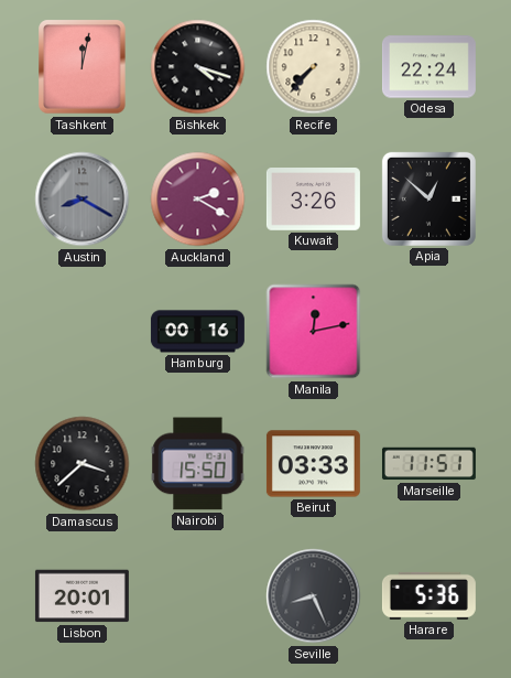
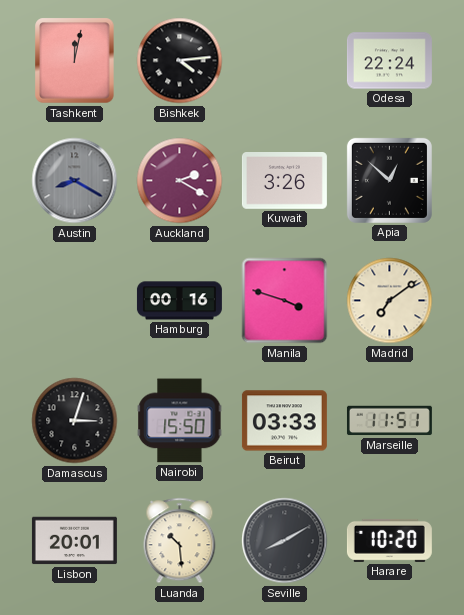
Bishkek: 4:18 -> 4:14
Recife: 7:37 -> none
Manila: 12:13 -> 3:48
Madrid: none -> 7:09
Damascus: 3:38 -> 3:03
Luanda: none -> 10:29
Seville: 8:26 -> 8:10
Harare: 5:36 -> 10:20
